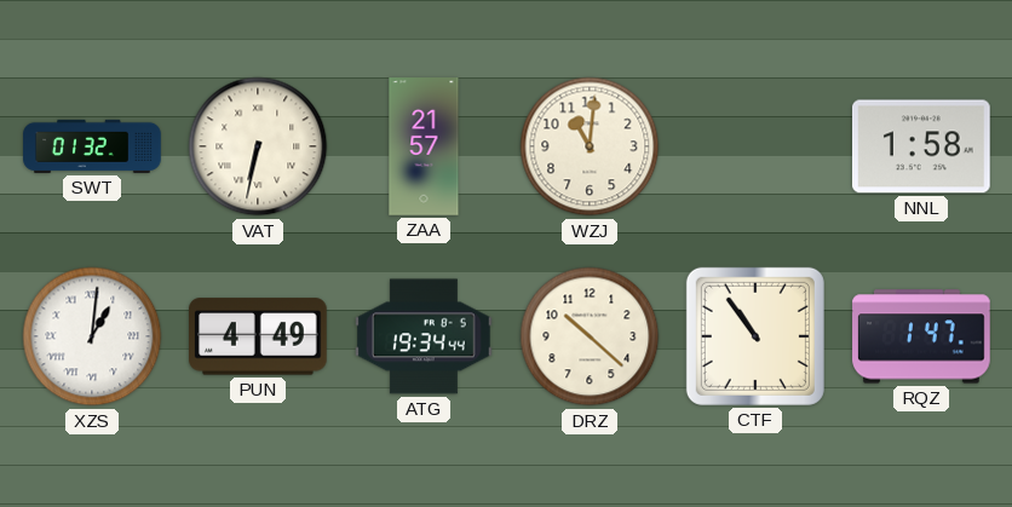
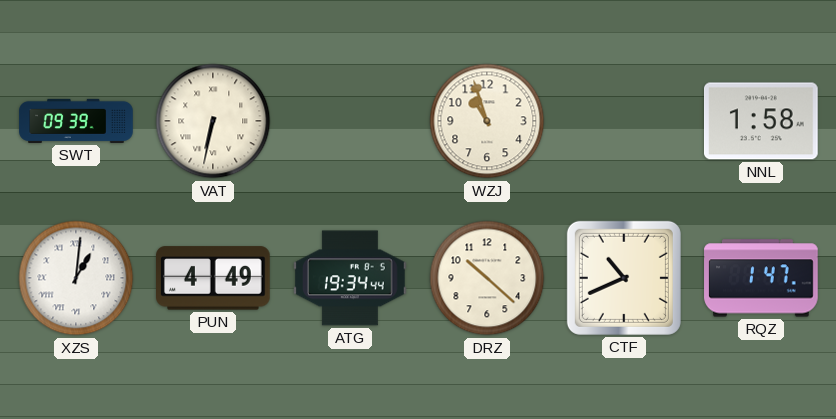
SWT: 01:32 -> 09:39
ZAA: 21:57 -> none
WZJ: 11:01 -> 10:57
CTF: 10:54 -> 10:41
